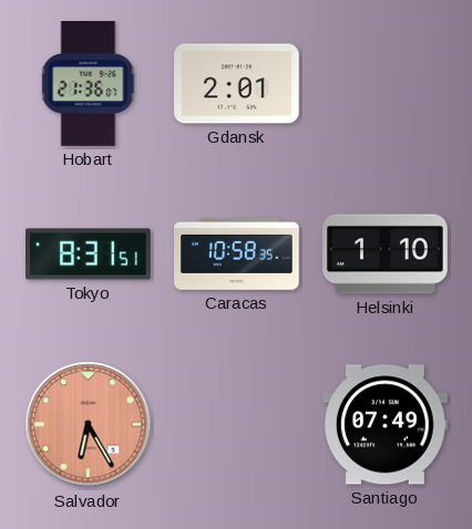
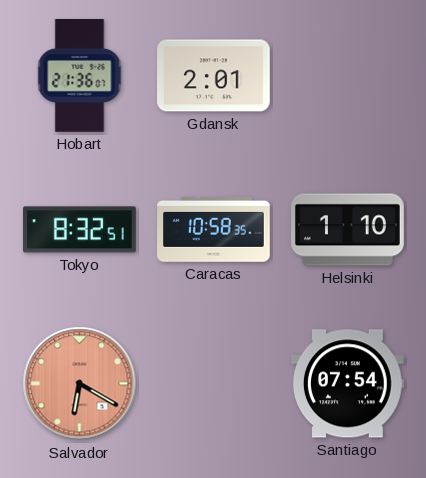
Tokyo: 8:31 -> 8:32
Salvador: 6:25 -> 6:20
Santiago: 07:49 -> 07:54
